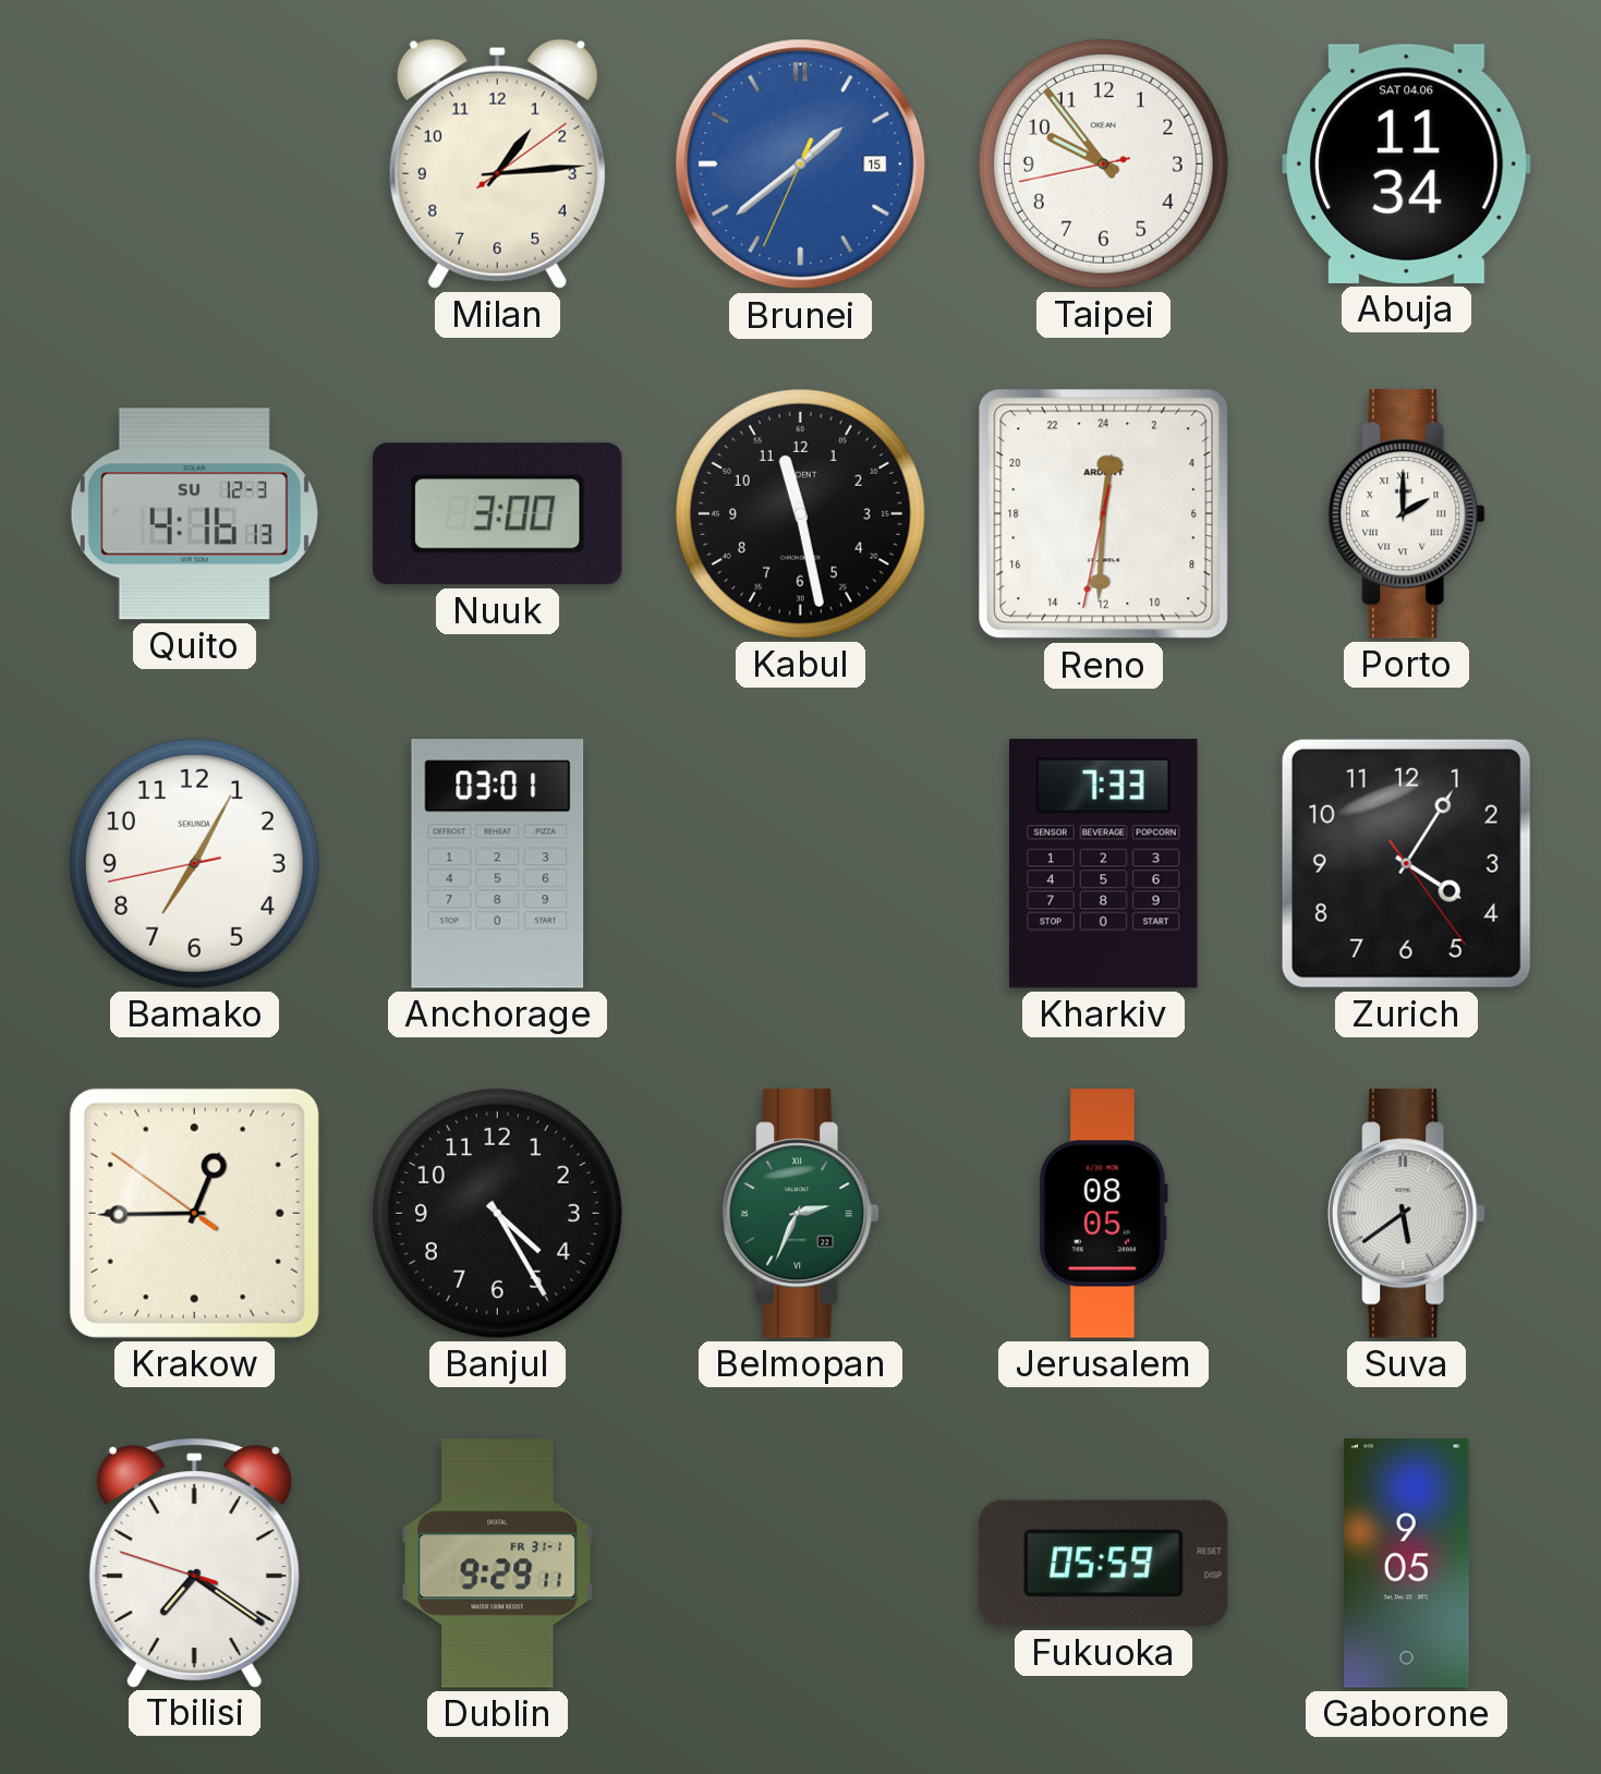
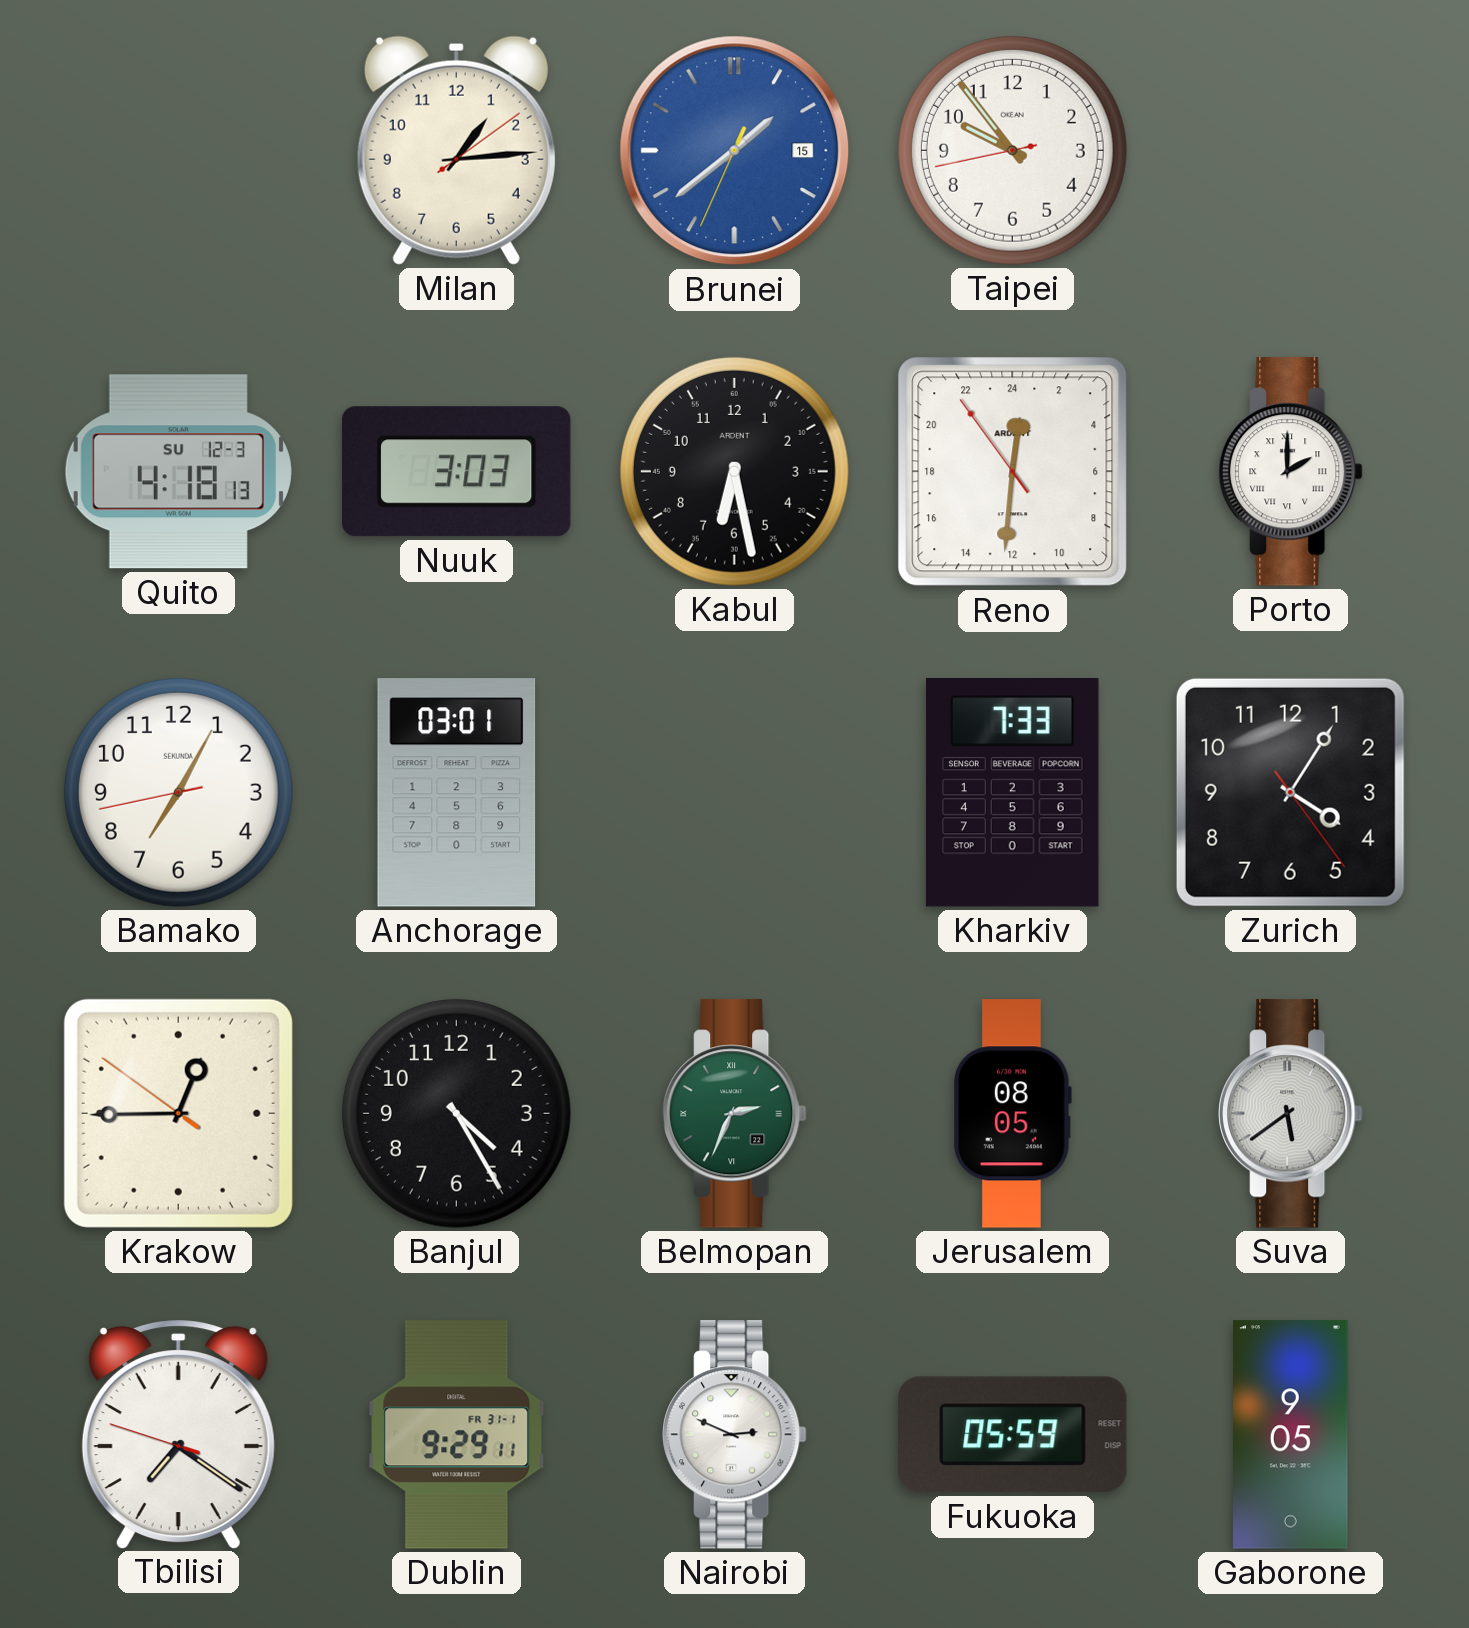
Abuja: 11:34 -> none
Quito: 4:16 -> 4:18
Nuuk: 3:00 -> 3:03
Kabul: 11:28 -> 6:28
Reno: 0:30:32 -> 0:30:54
Nairobi: none -> 2:49
